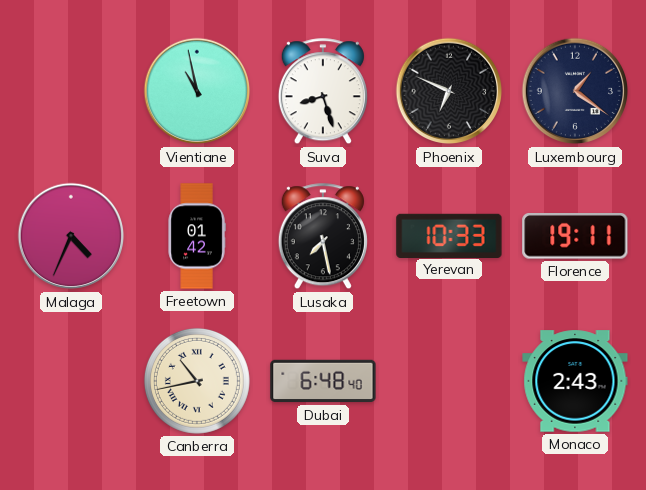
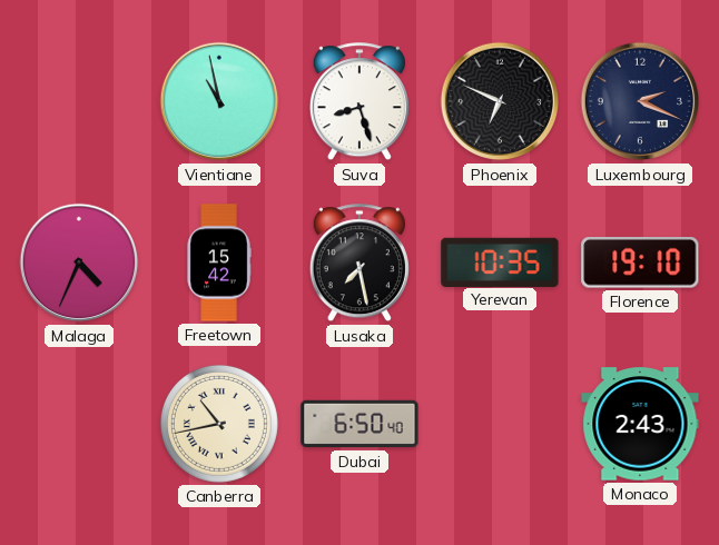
Luxembourg: 1:21 -> 2:19
Freetown: 01:42 -> 15:42
Yerevan: 10:33 -> 10:35
Florence: 19:11 -> 19:10
Dubai: 6:48 -> 6:50
